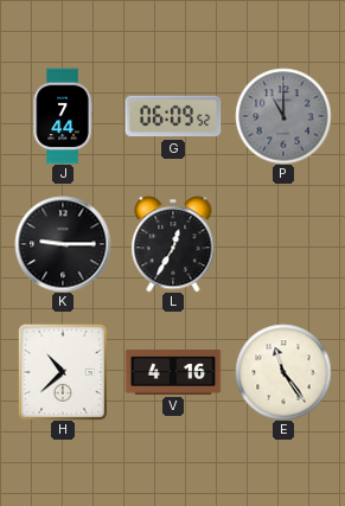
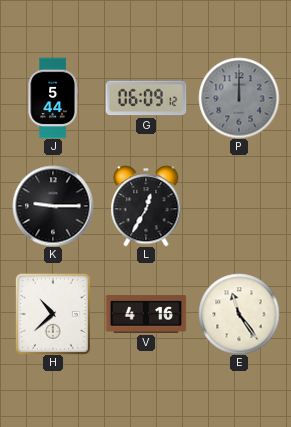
J: 7:44 -> 5:44
G: 06:09:52 -> 06:09:12
P: 11:00 -> 12:00
